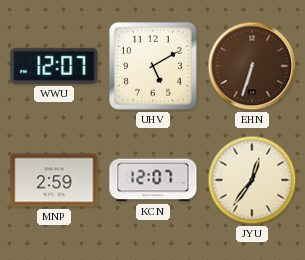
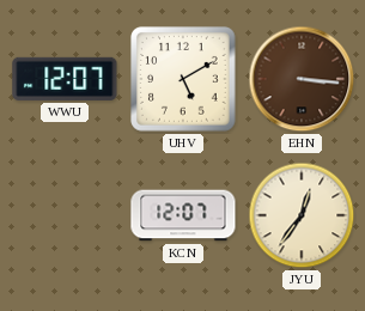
EHN: 6:33 -> 3:16
MNP: 2:59 -> none
